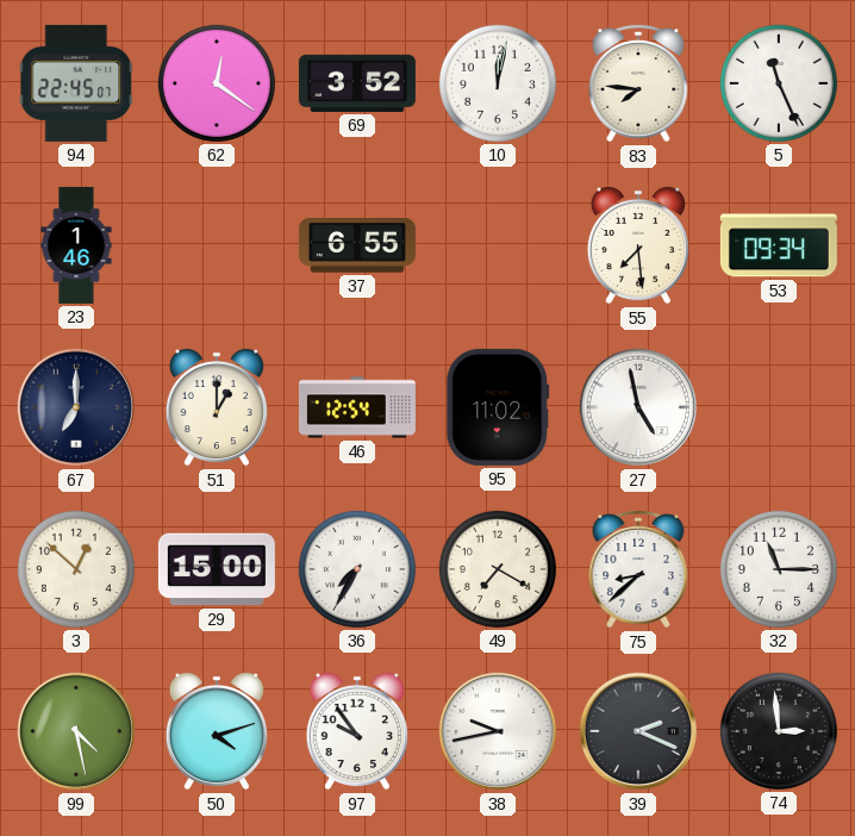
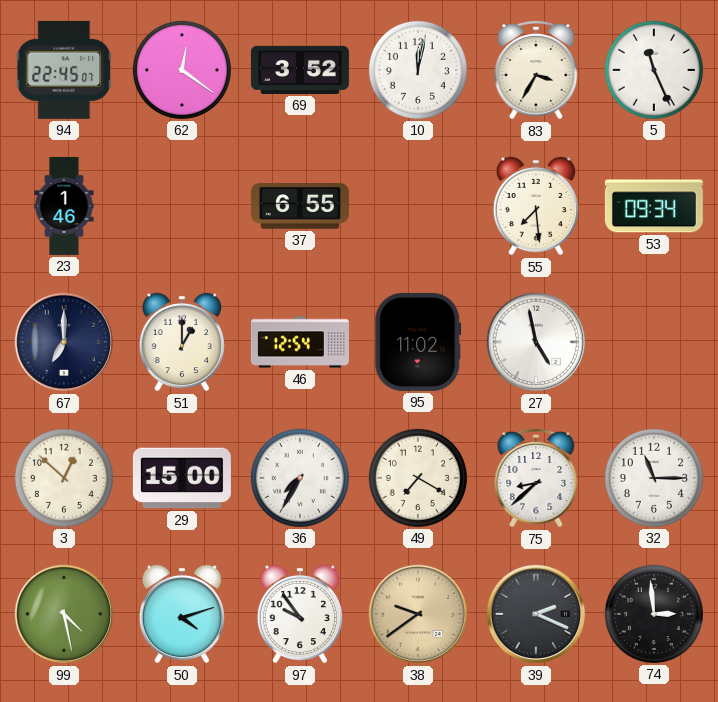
83: 7:46 -> 3:35
38: 9:43 -> 9:39
38 dial: white -> champagne
